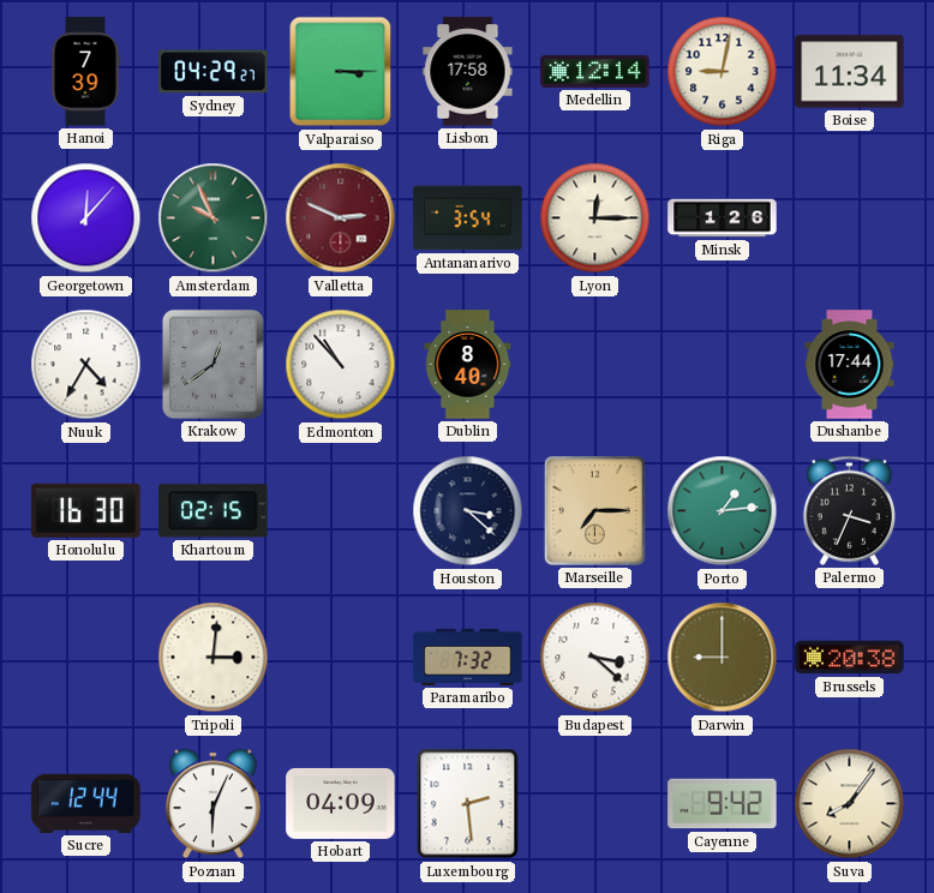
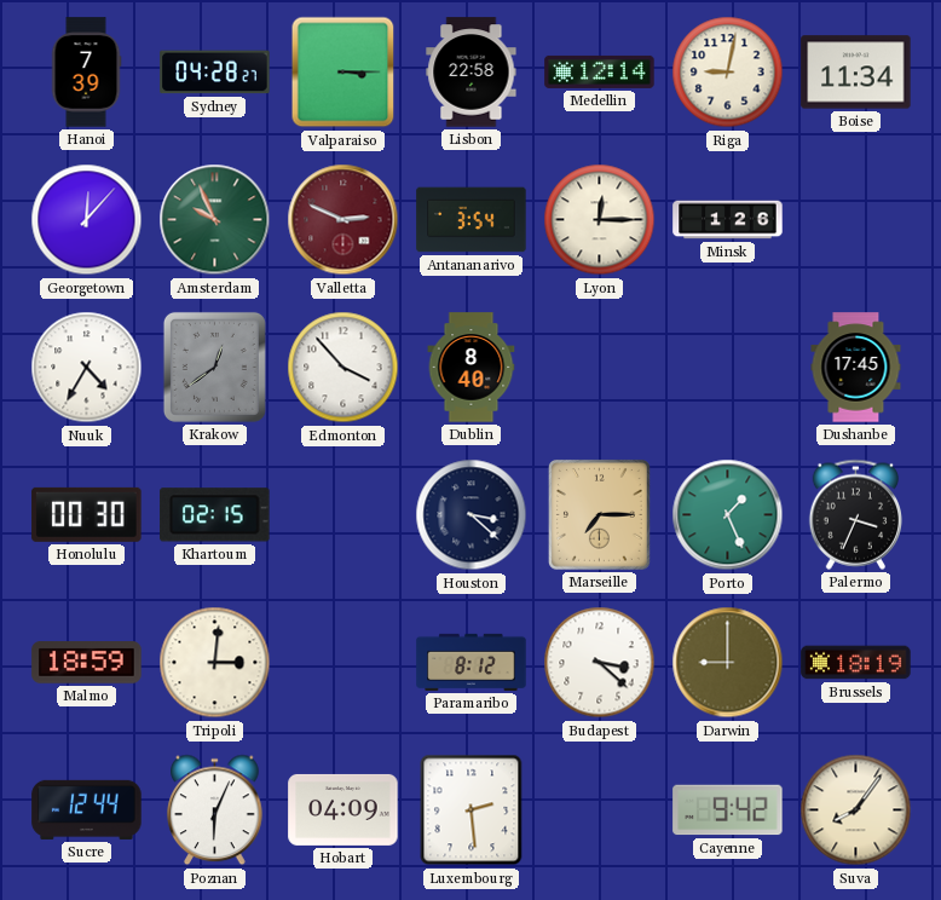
Sydney: 04:29 -> 04:28
Lisbon: 17:58 -> 22:58
Edmonton: 10:53 -> 3:53
Dushanbe: 17:44 -> 17:45
Honolulu: 16:30 -> 00:30
Porto: 1:14 -> 1:26
Malmo: none -> 18:59
Paramaribo: 7:32 -> 8:12
Brussels: 20:38 -> 18:19
